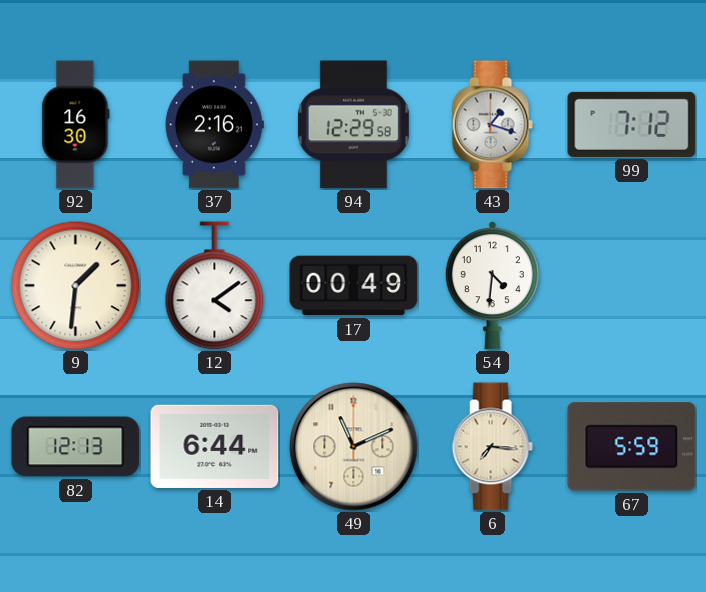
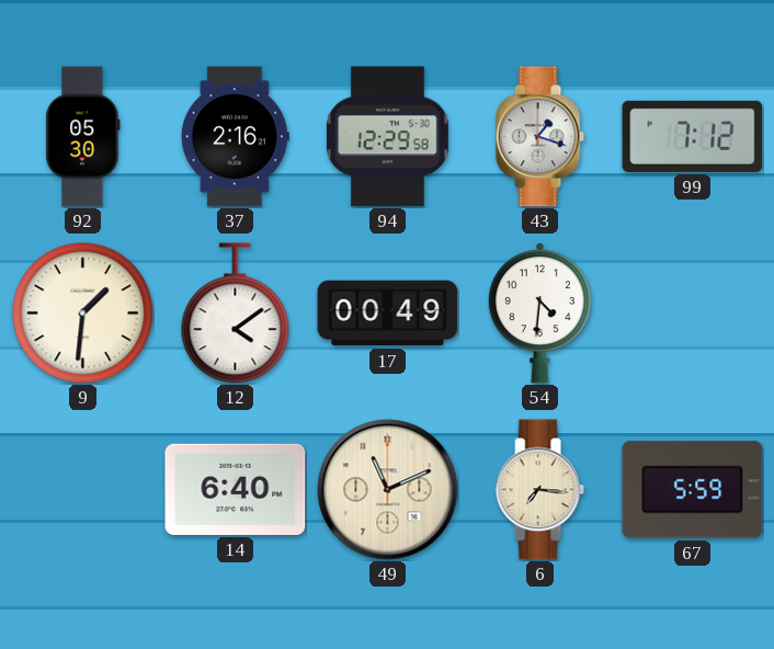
92: 16:30 -> 05:30
82: 12:13 -> none
14: 6:44 -> 6:40
